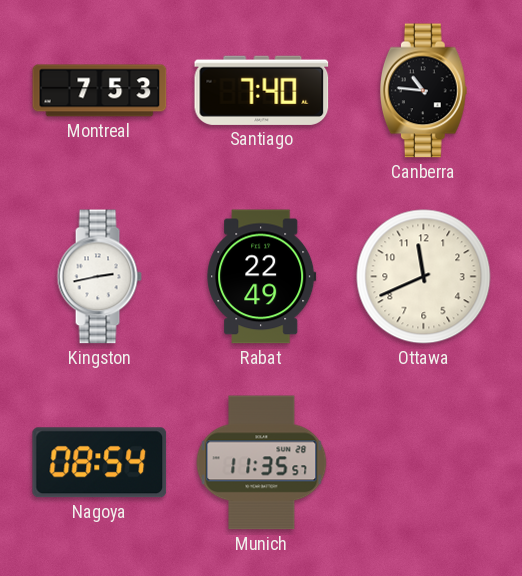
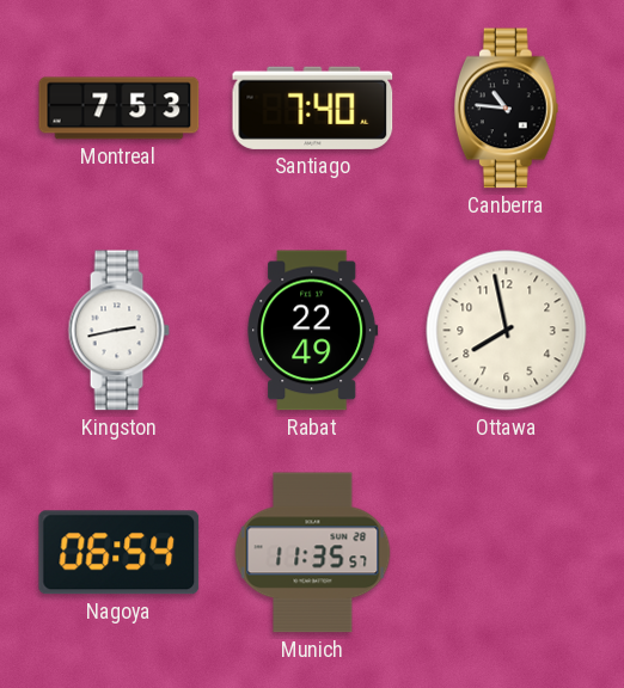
Ottawa: 11:41 -> 7:58
Nagoya: 08:54 -> 06:54
